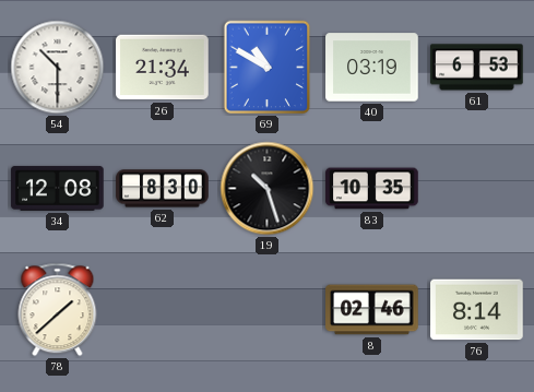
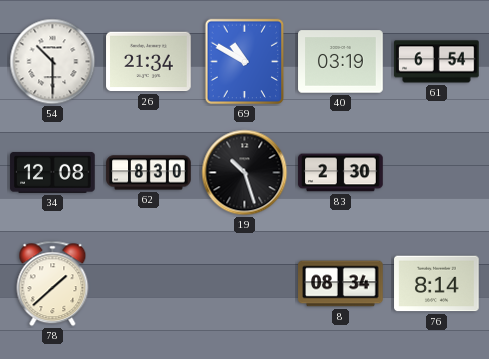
61: 6:53 -> 6:54
83: 10:35 -> 2:30
8: 02:46 -> 08:34
